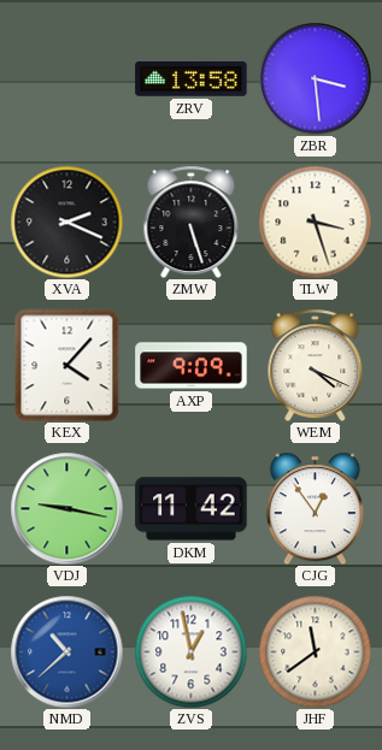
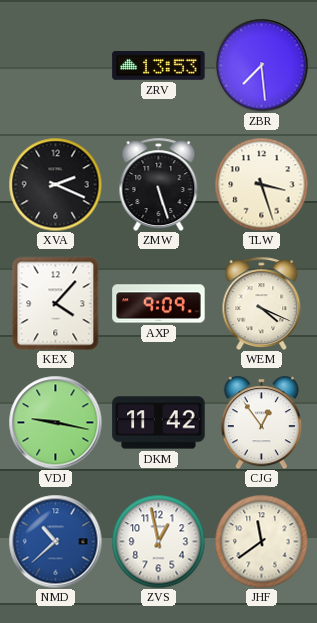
ZRV: 13:58 -> 13:53
ZBR: 3:29 -> 7:29
